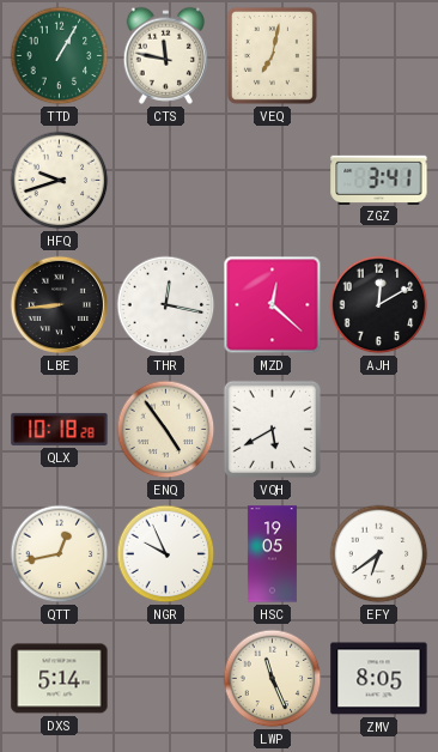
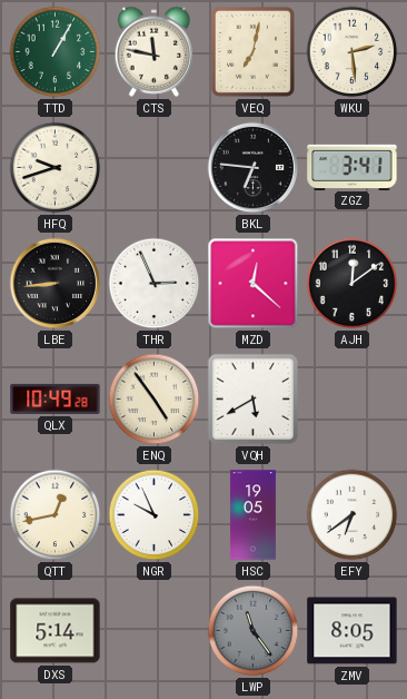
WKU: none -> 2:29
BKL: none -> 6:46
THR: 12:17 -> 2:56
AJH: 12:10 -> 12:09
QLX: 10:18 -> 10:49
LWP: 11:26 -> 11:24
LWP dial: cream -> grey
